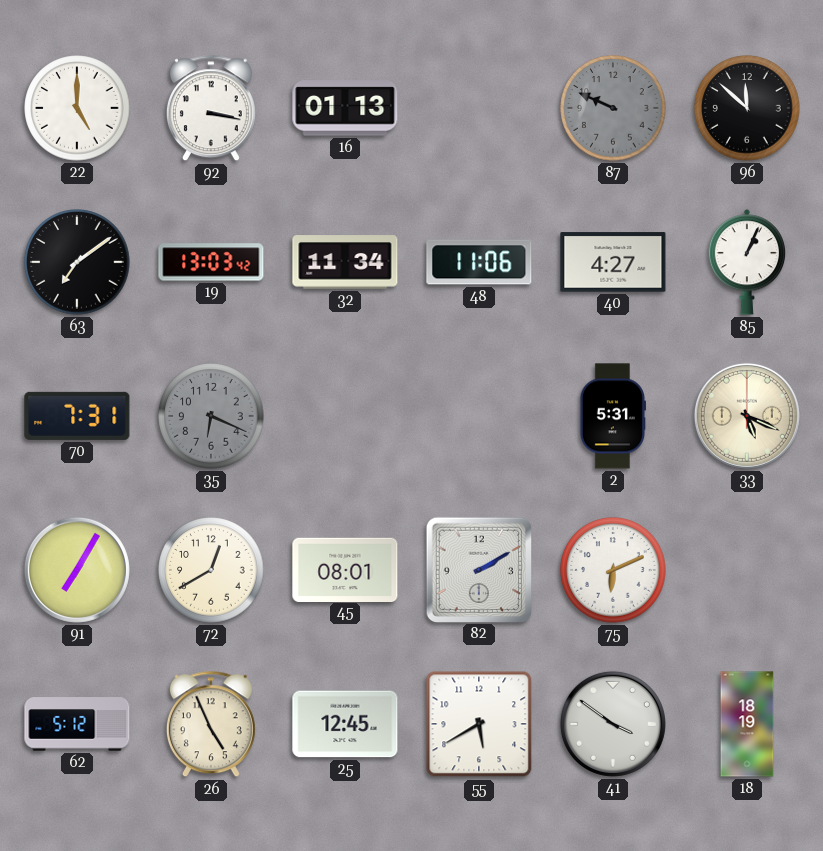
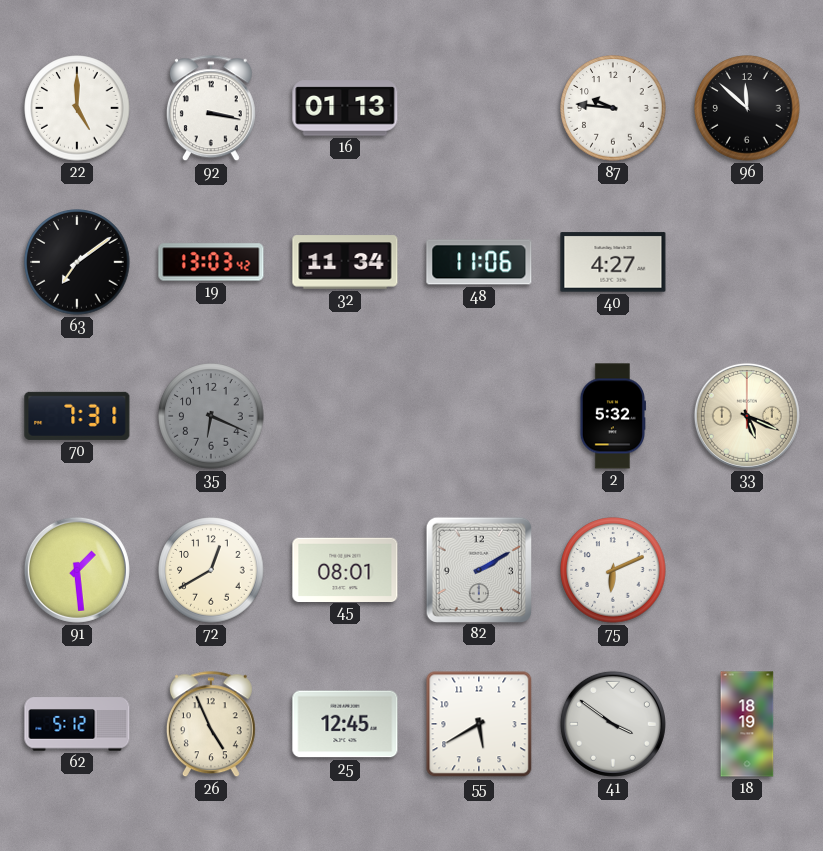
87: 9:49 -> 9:46
87 dial: grey -> white
85: 1:04 -> none
2: 5:31 -> 5:32
91: 7:05 -> 1:29
